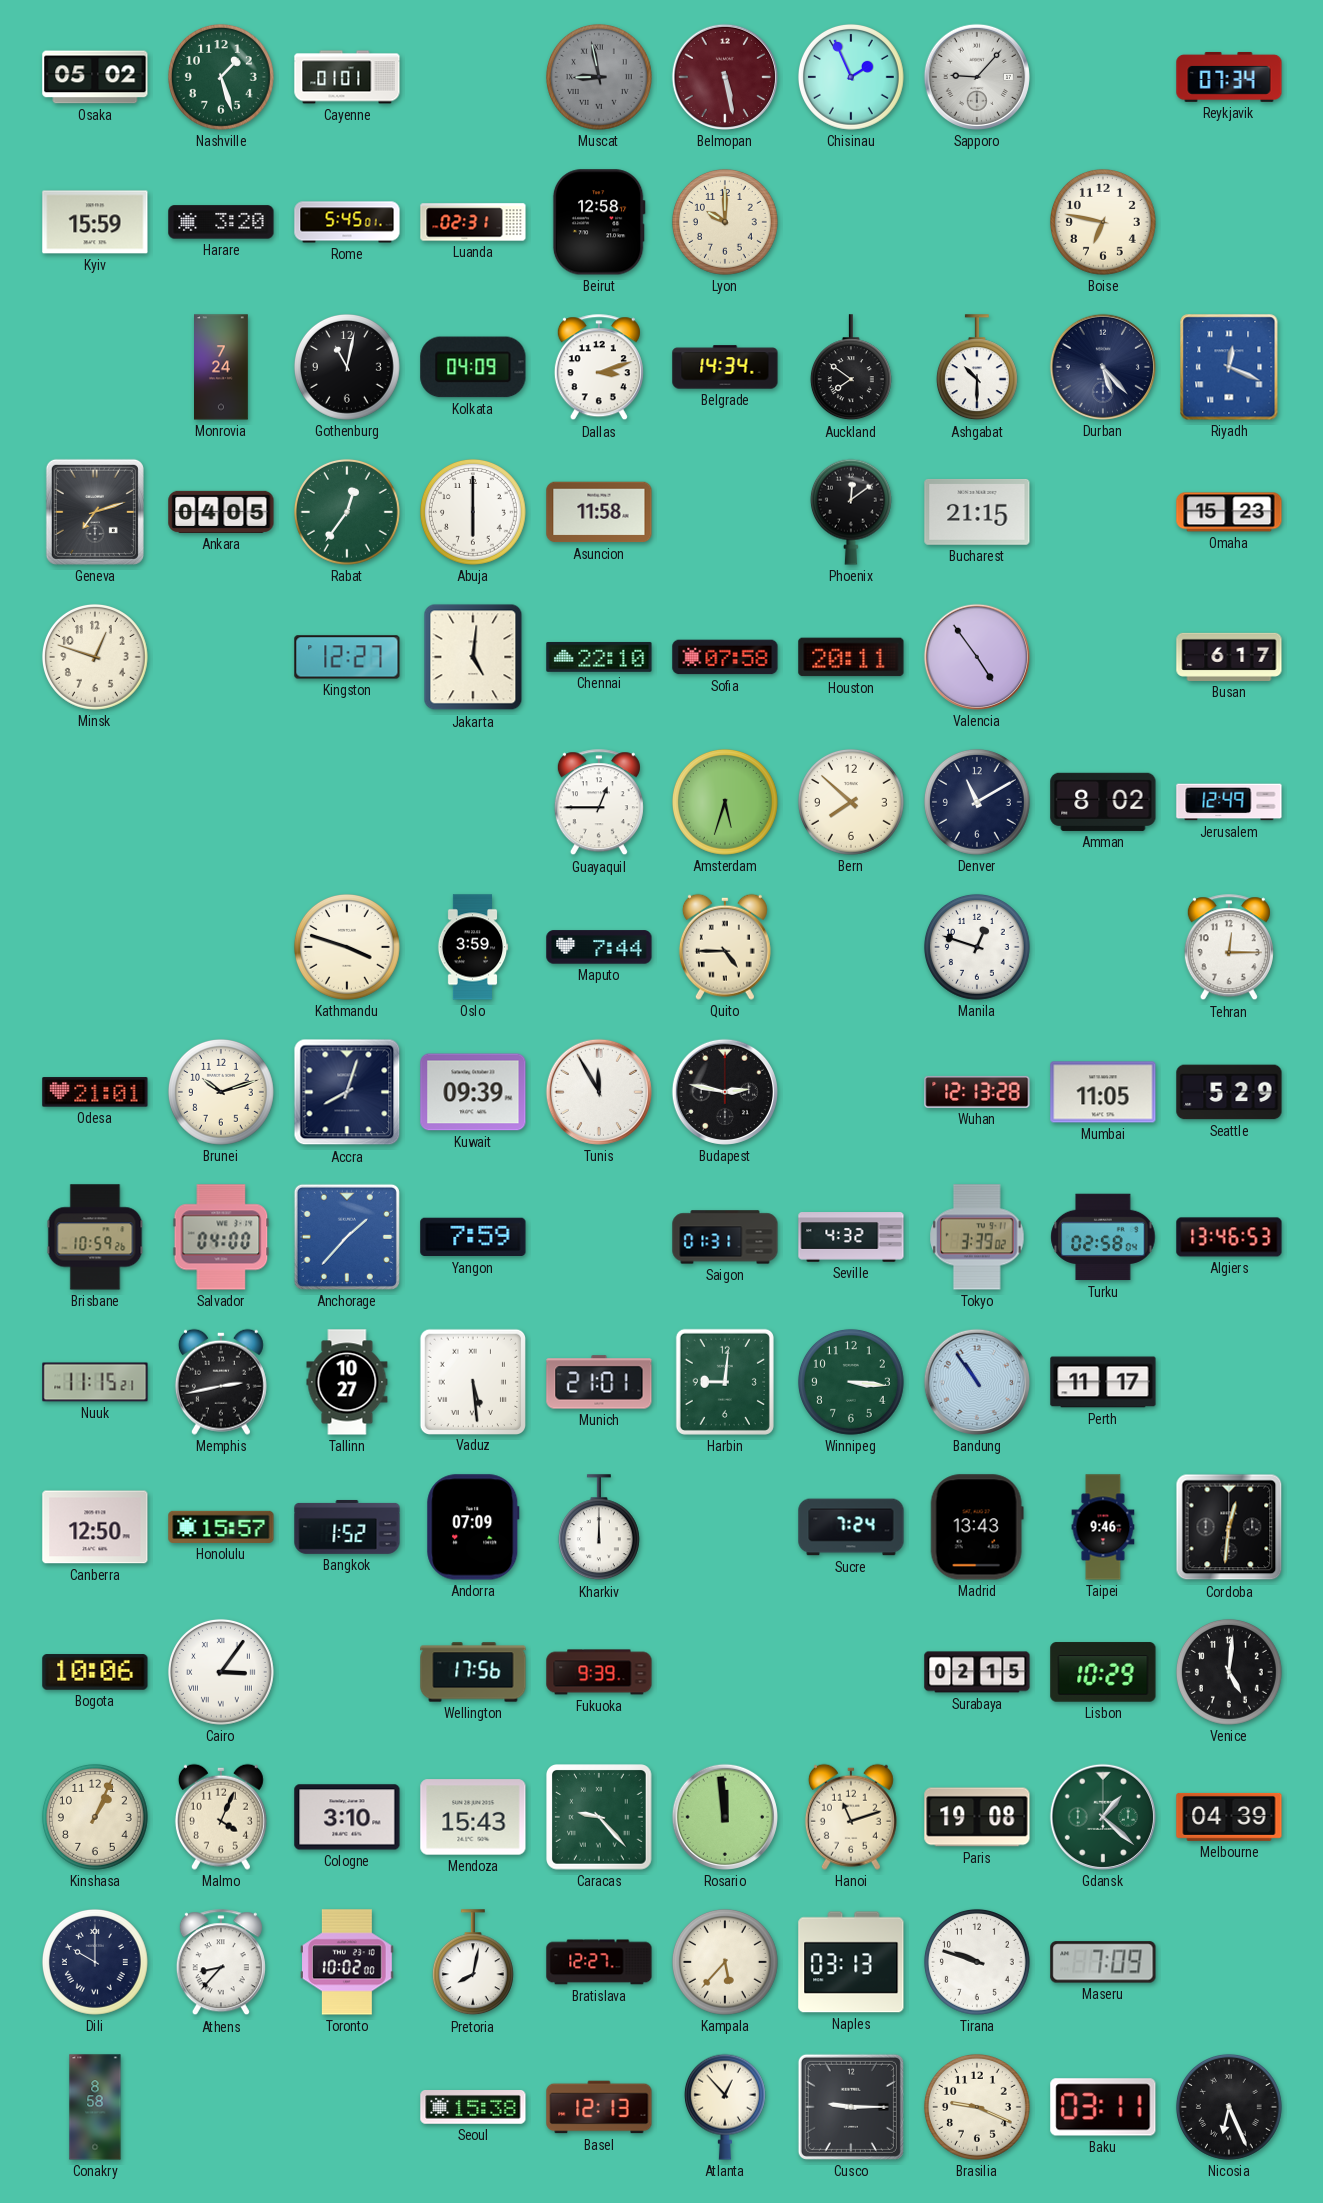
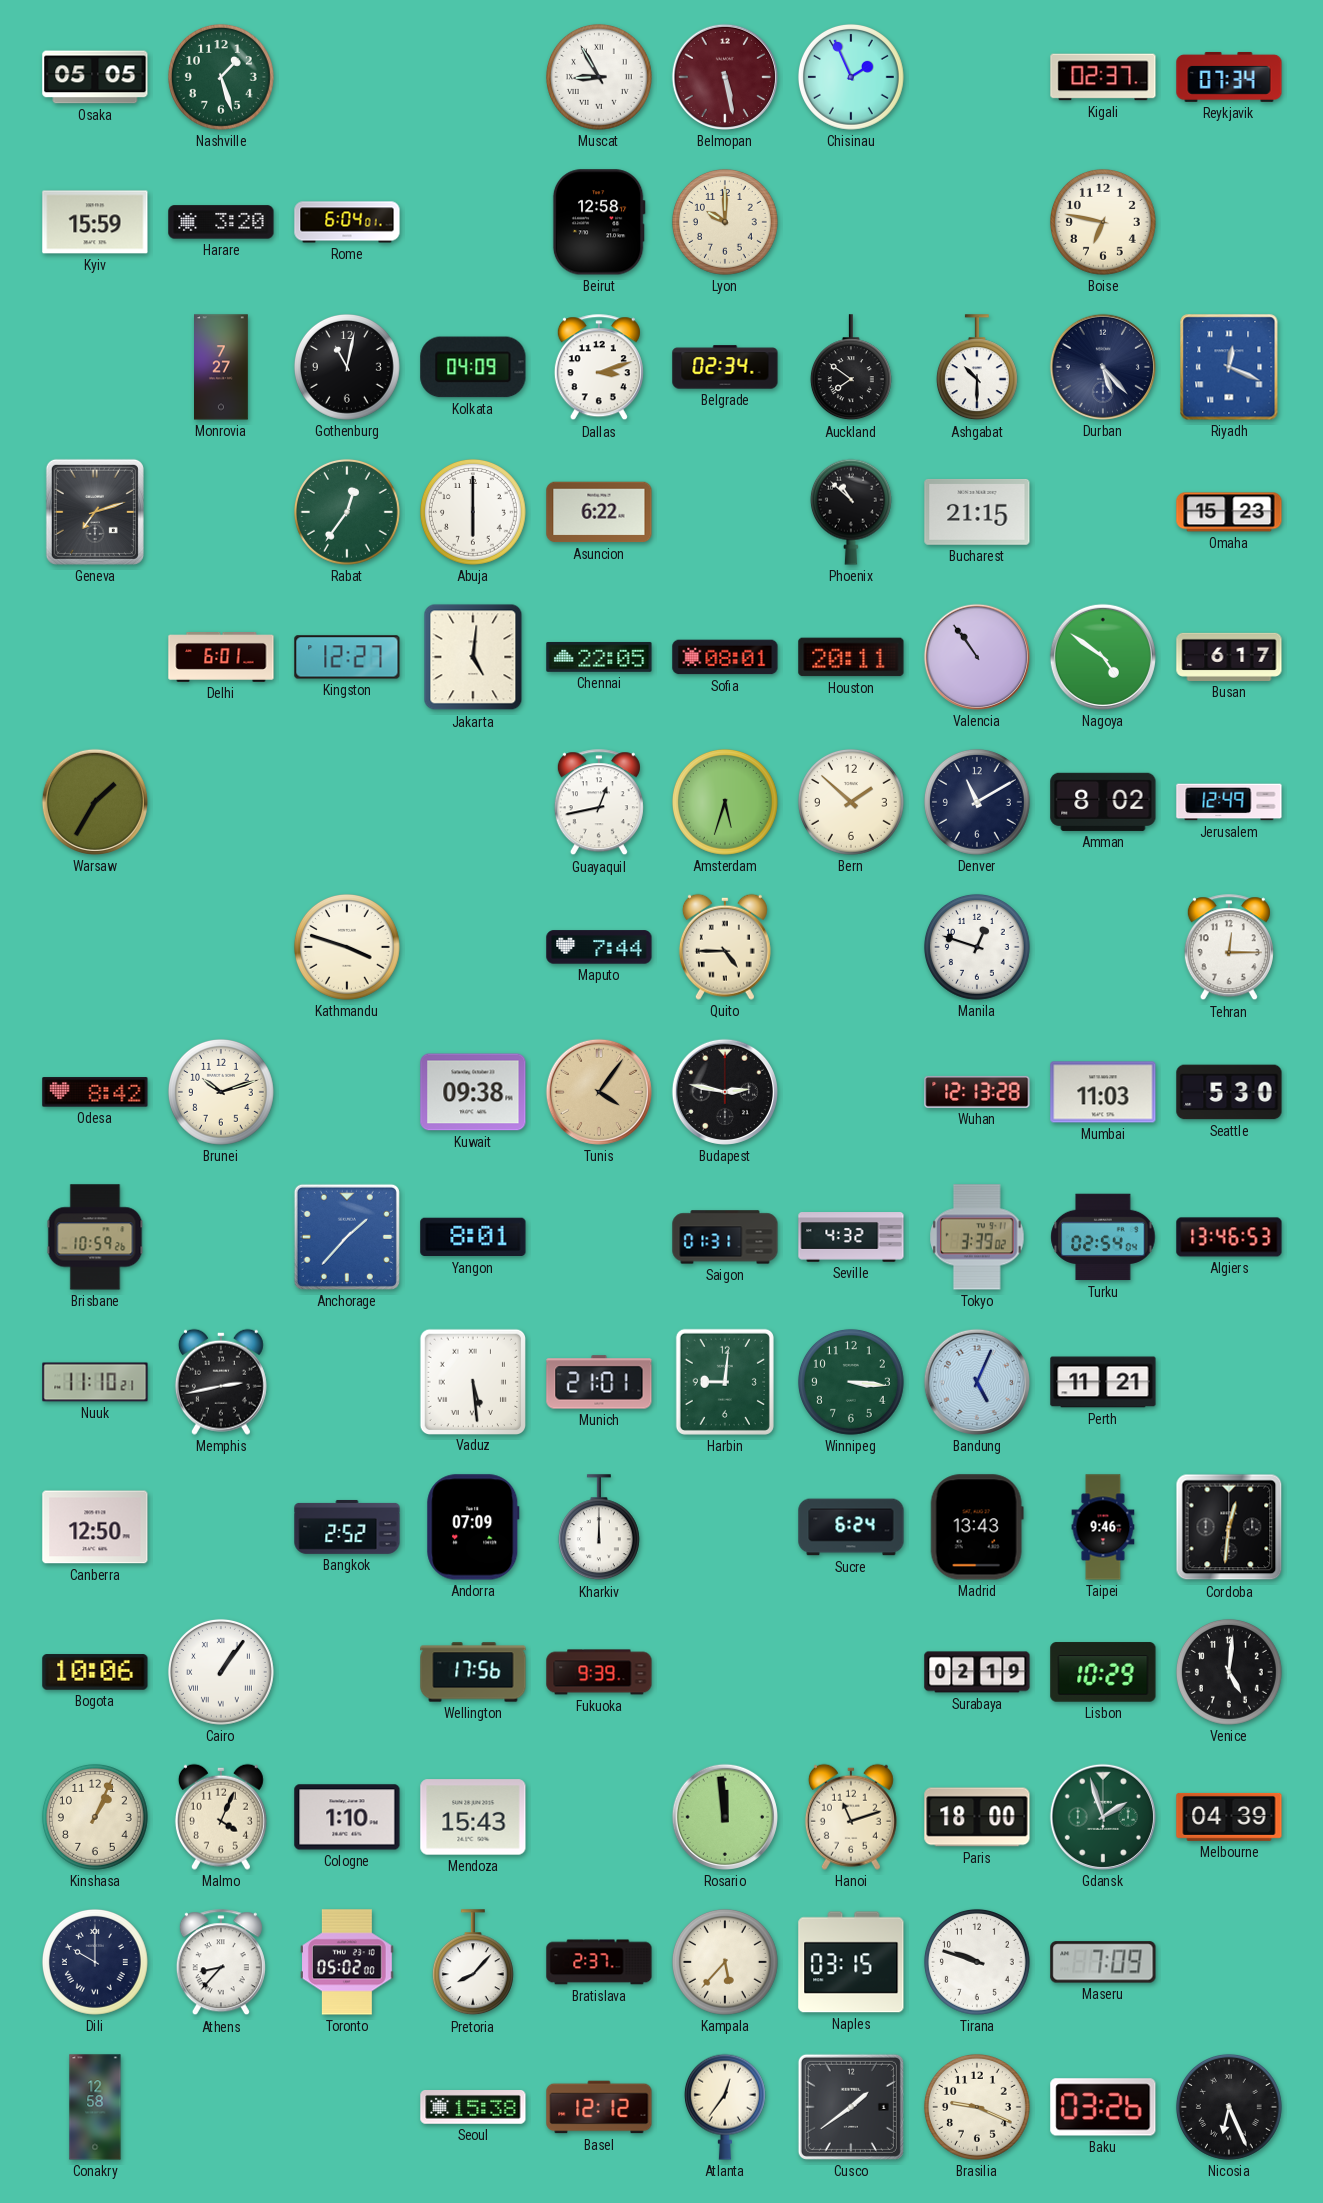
Osaka: 05:02 -> 05:05
Cayenne: 01:01 -> none
Muscat: 8:58 -> 8:55
Muscat dial: grey -> white
Sapporo: 9:07 -> none
Kigali: none -> 02:37
Rome: 5:45 -> 6:04
Luanda: 02:31 -> none
Monrovia: 7:24 -> 7:27
Belgrade: 14:34 -> 02:34
Ankara: 04:05 -> none
Asuncion: 11:58 -> 6:22
Phoenix: 12:09 -> 10:52
Minsk: 12:48 -> none
Delhi: none -> 6:01
Chennai: 22:10 -> 22:05
Sofia: 07:58 -> 08:01
Valencia: 4:54 -> 10:54
Nagoya: none -> 4:51
Warsaw: none -> 1:35
Guayaquil: 12:45 -> 12:43
Bern: 7:52 -> 1:52
Oslo: 3:59 -> none
Odesa: 21:01 -> 8:42
Accra: 8:03 -> none
Kuwait: 09:39 -> 09:38
Tunis: 11:55 -> 4:06
Tunis dial: white -> champagne
Mumbai: 11:05 -> 11:03
Seattle: 5:29 -> 5:30
Salvador: 04:00 -> none
Yangon: 7:59 -> 8:01
Turku: 02:58 -> 02:54
Nuuk: 11:15 -> 11:10
Tallinn: 10:27 -> none
Bandung: 10:54 -> 5:04
Perth: 11:17 -> 11:21
Honolulu: 15:57 -> none
Bangkok: 1:52 -> 2:52
Sucre: 7:24 -> 6:24
Cairo: 3:06 -> 1:06
Surabaya: 02:15 -> 02:19
Cologne: 3:10 -> 1:10
Caracas: 9:23 -> none
Paris: 19:08 -> 18:00
Gdansk: 1:22 -> 1:57
Toronto: 10:02 -> 05:02
Pretoria: 8:02 -> 8:07
Bratislava: 12:27 -> 2:37
Naples: 03:13 -> 03:15
Conakry: 8:58 -> 12:58
Basel: 12:13 -> 12:12
Atlanta: 12:53 -> 12:36
Cusco: 9:15 -> 1:39
Baku: 03:11 -> 03:26
